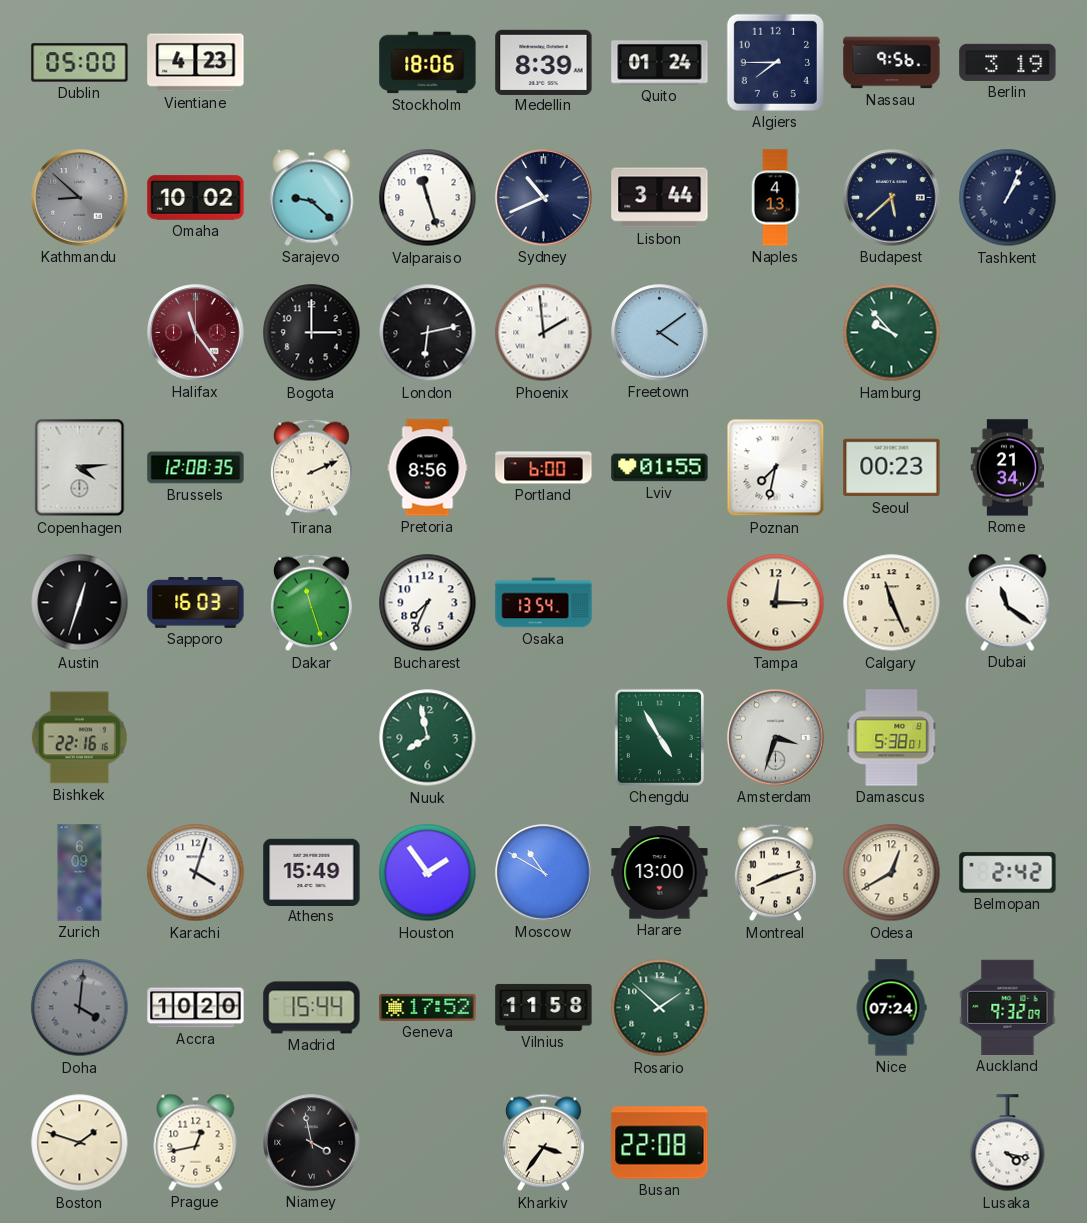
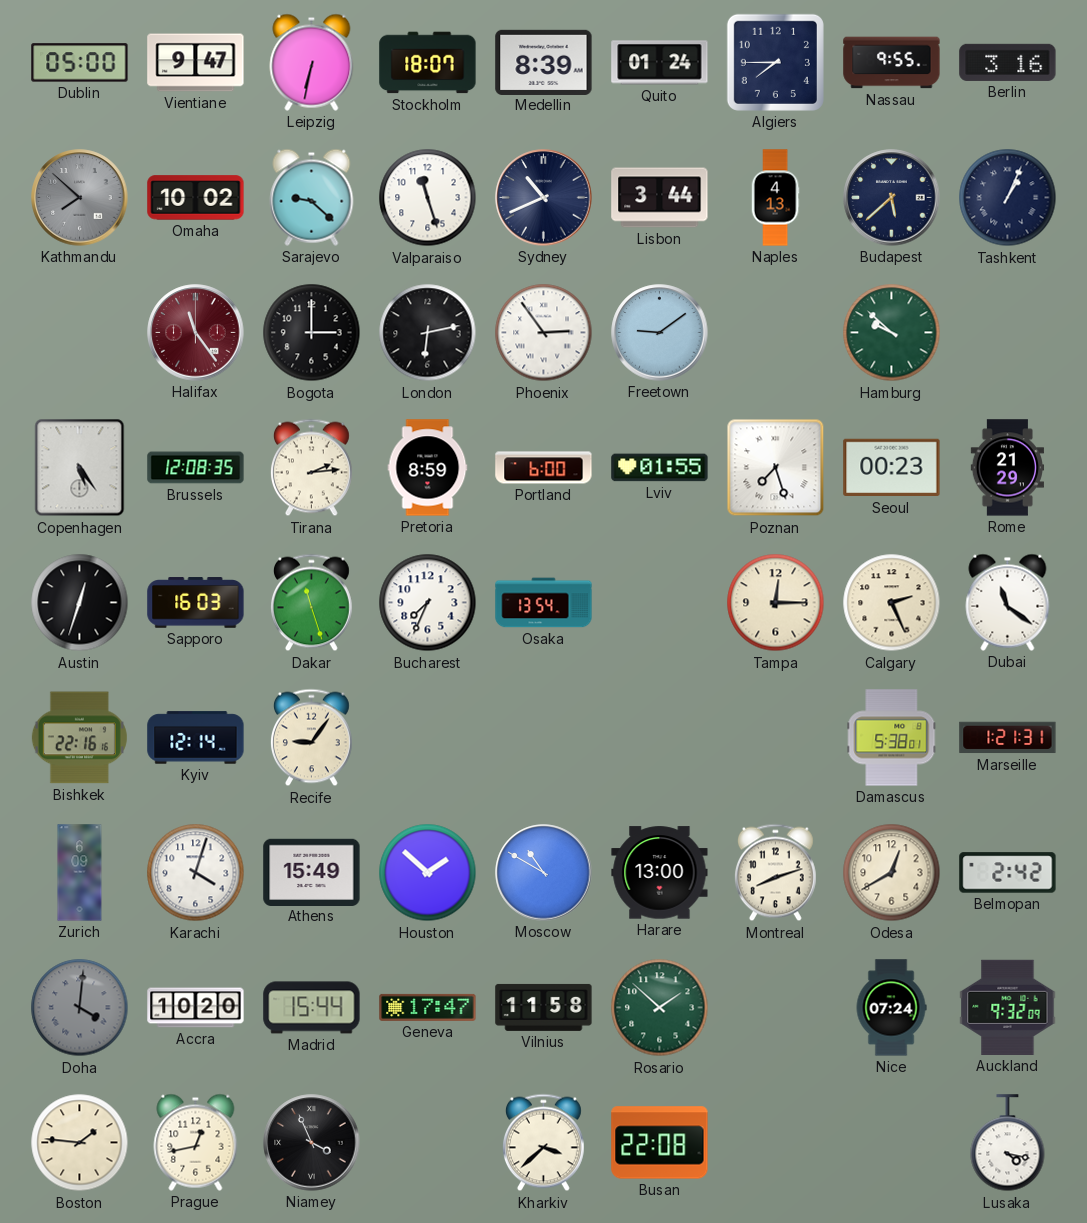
Vientiane: 4:23 -> 9:47
Leipzig: none -> 6:32
Stockholm: 18:06 -> 18:07
Nassau: 9:56 -> 9:55
Berlin: 3:19 -> 3:16
Kathmandu: 8:52 -> 7:52
Phoenix: 1:59 -> 2:54
Freetown: 4:09 -> 9:09
Hamburg: 9:53 -> 9:52
Copenhagen: 4:14 -> 5:24
Tirana: 2:11 -> 2:14
Pretoria: 8:56 -> 8:59
Poznan: 7:32 -> 7:27
Rome: 21:34 -> 21:29
Calgary: 11:26 -> 2:26
Kyiv: none -> 12:14
Recife: none -> 9:06
Nuuk: 7:58 -> none
Chengdu: 4:55 -> none
Amsterdam: 3:33 -> none
Marseille: none -> 1:21
Houston: 1:54 -> 1:52
Geneva: 17:52 -> 17:47
Boston: 1:48 -> 1:46
Niamey: 3:58 -> 3:56
Kharkiv: 3:36 -> 3:38
